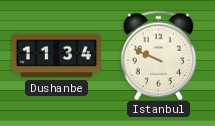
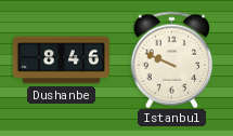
Dushanbe: 11:34 -> 8:46
